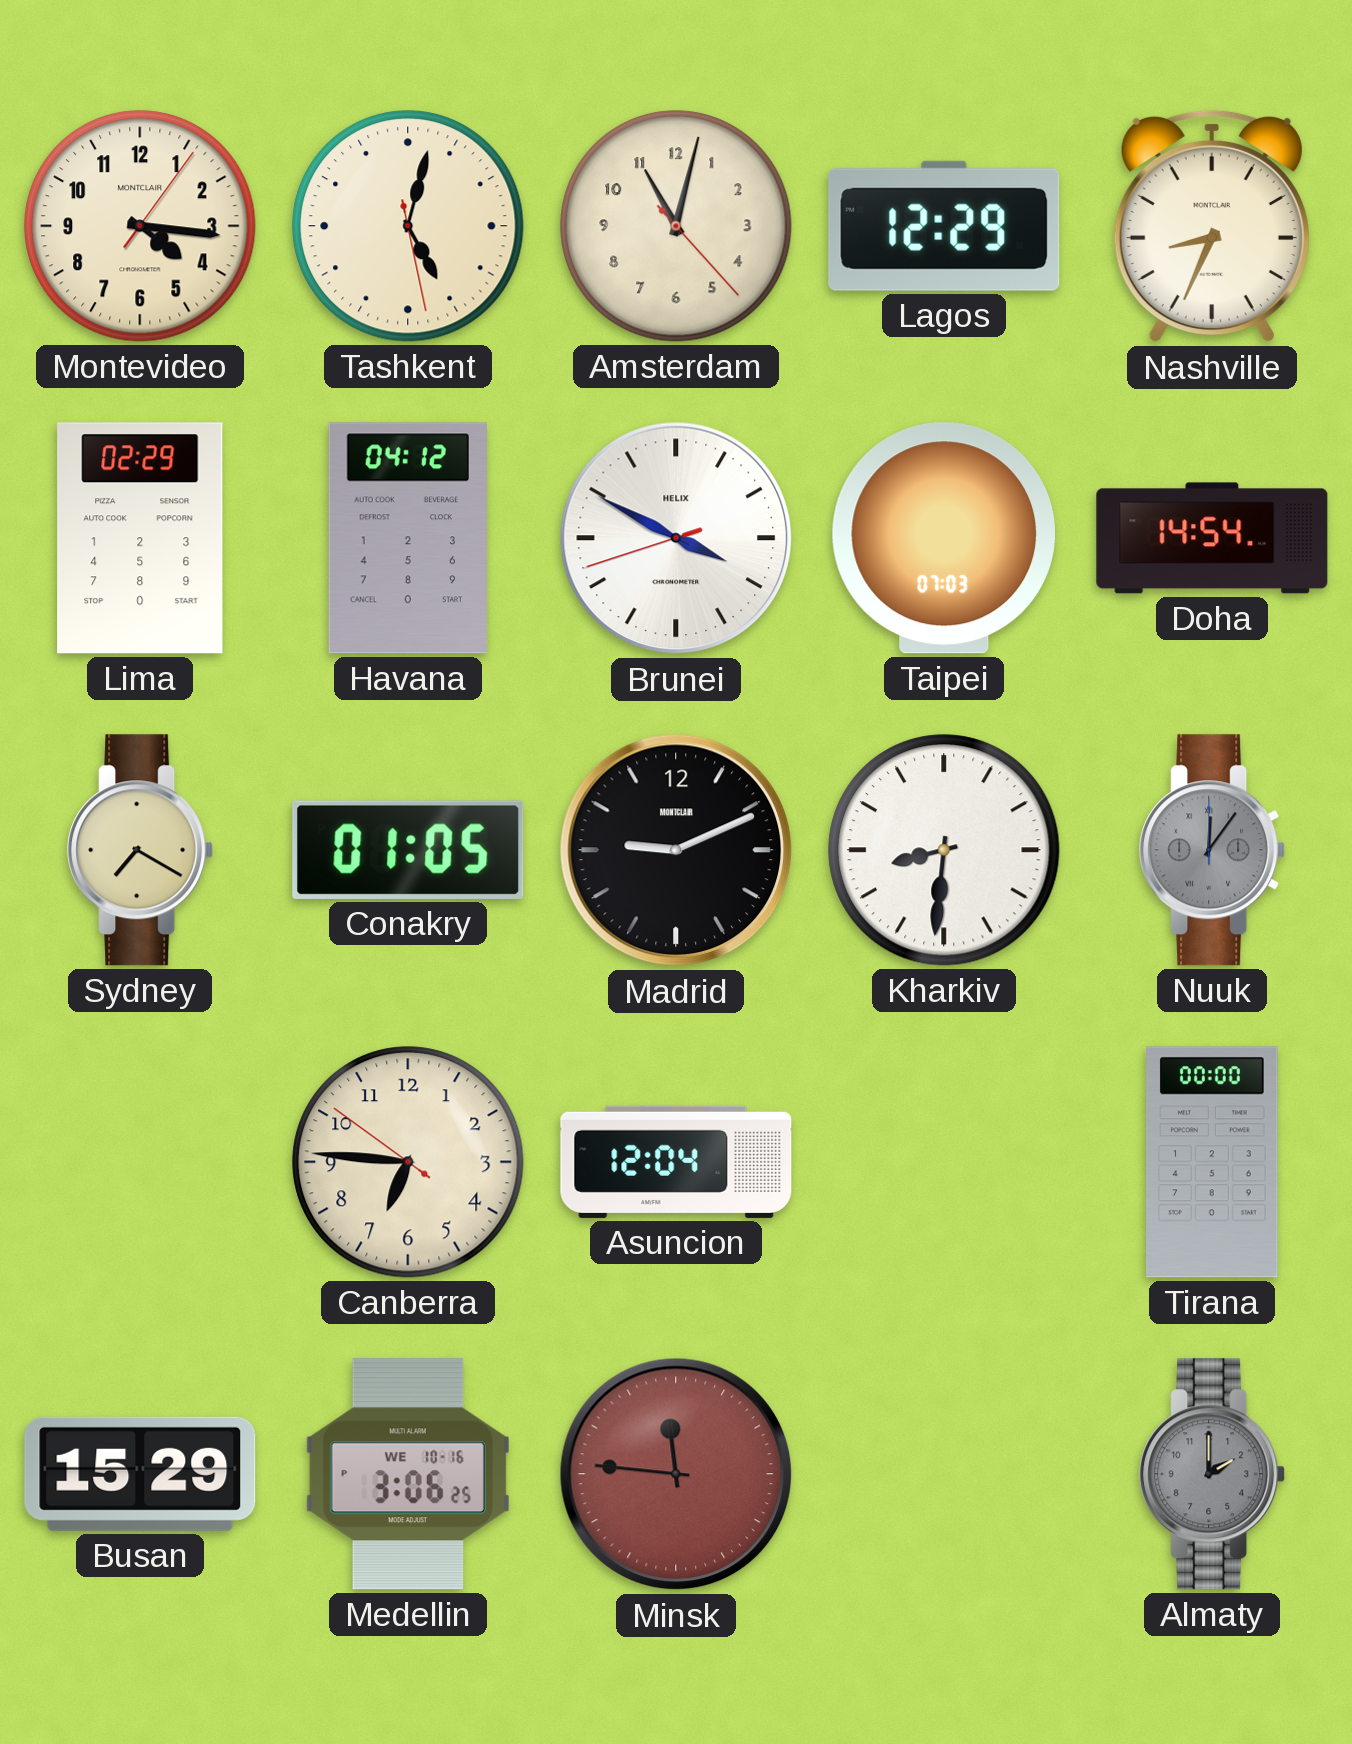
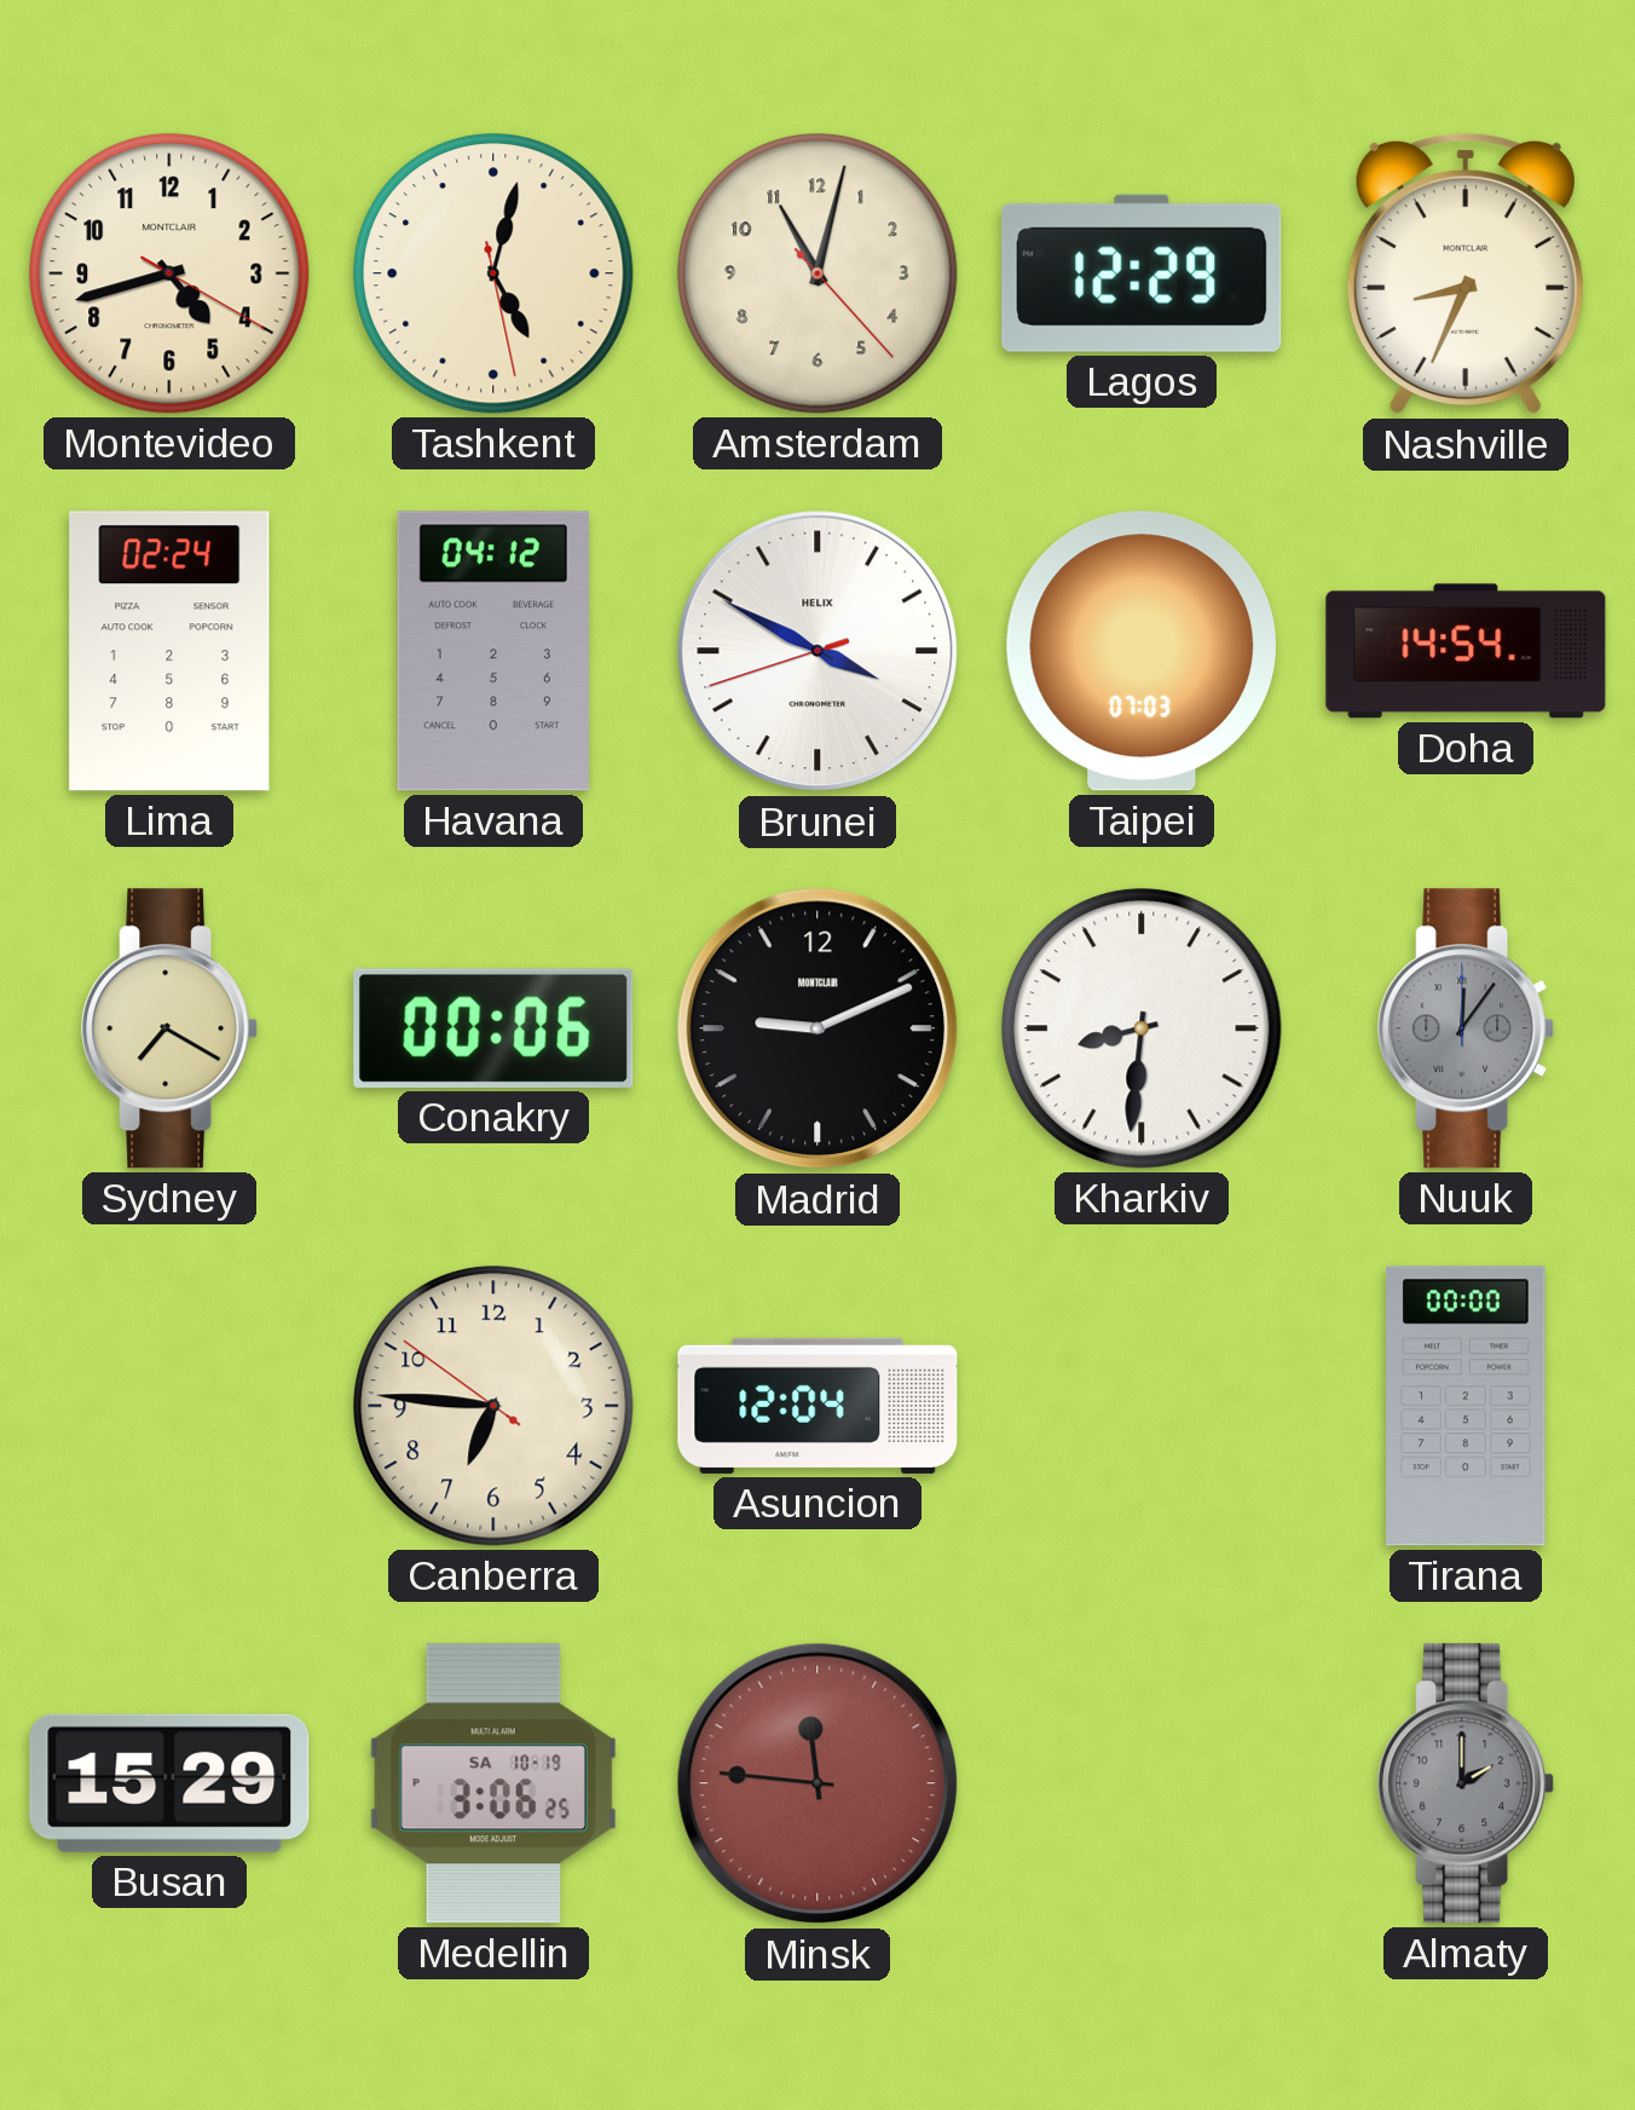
Montevideo: 4:16 -> 4:42
Lima: 02:29 -> 02:24
Conakry: 01:05 -> 00:06
Medellin date: WE 10-16 -> SA 10-19
